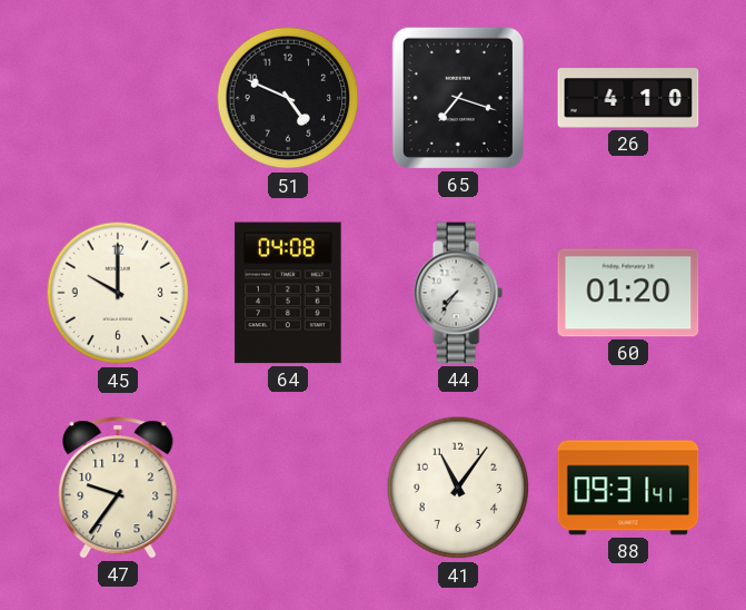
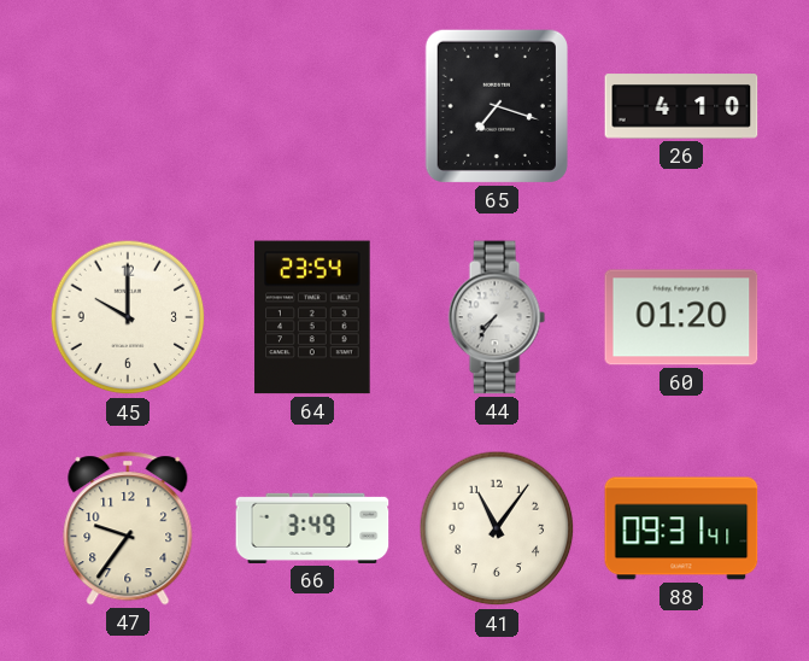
51: 4:49 -> none
64: 04:08 -> 23:54
66: none -> 3:49
